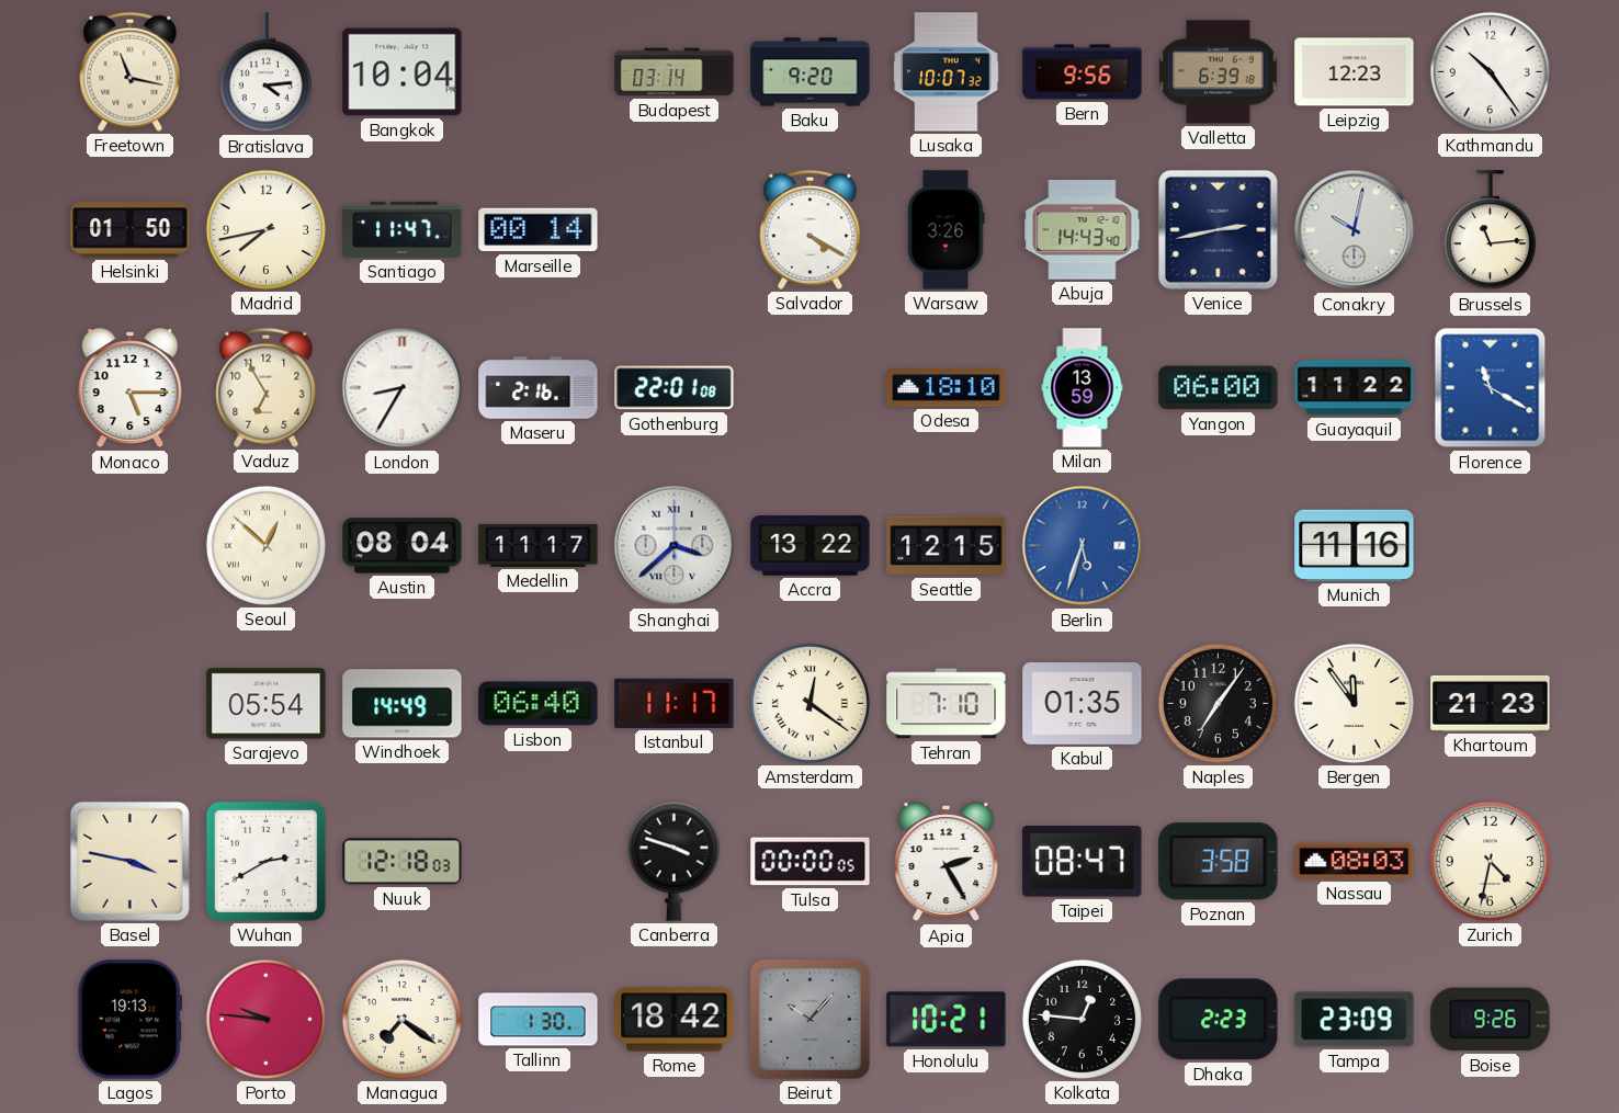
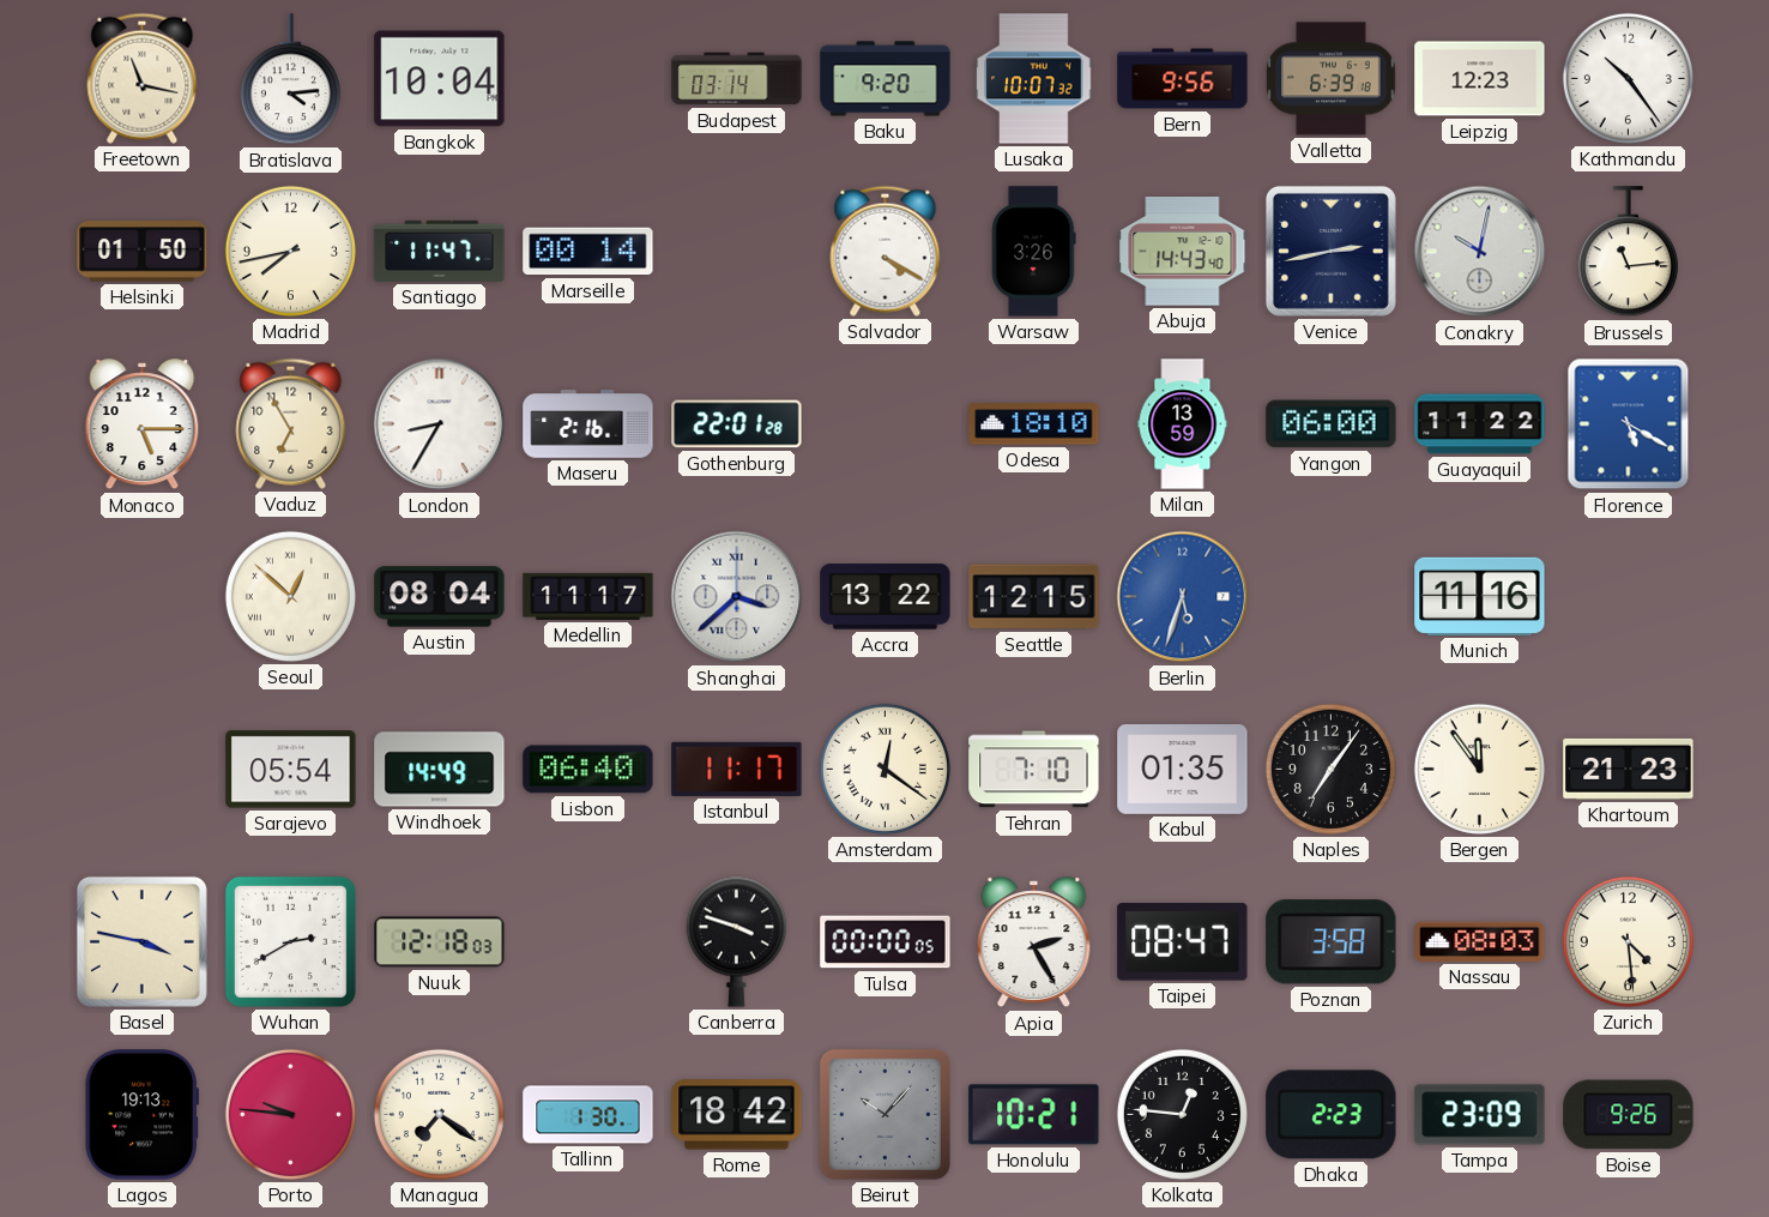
Gothenburg: 22:01:08 -> 22:01:28
Florence: 11:20 -> 5:20
Zurich: 4:32 -> 4:29
